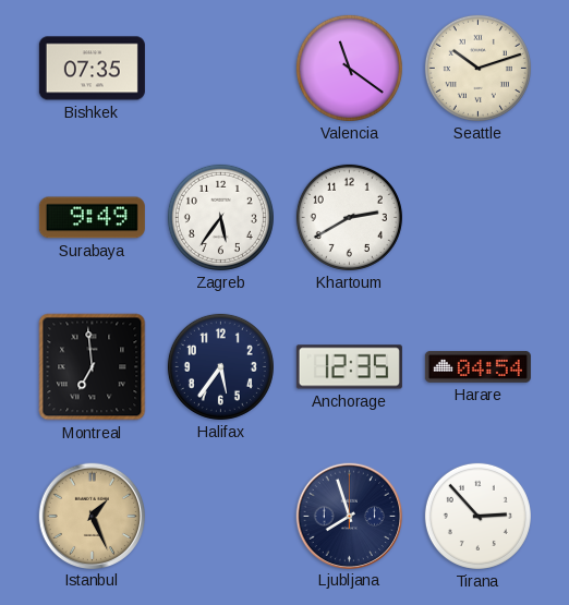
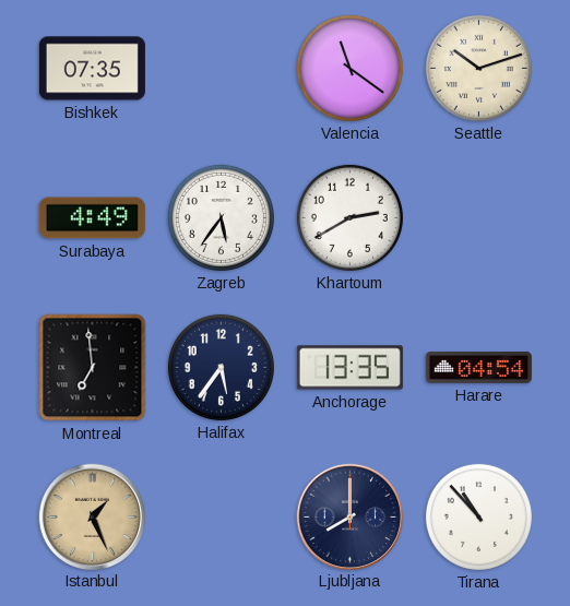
Surabaya: 9:49 -> 4:49
Anchorage: 12:35 -> 13:35
Ljubljana: 7:57 -> 8:00
Tirana: 2:53 -> 10:53
